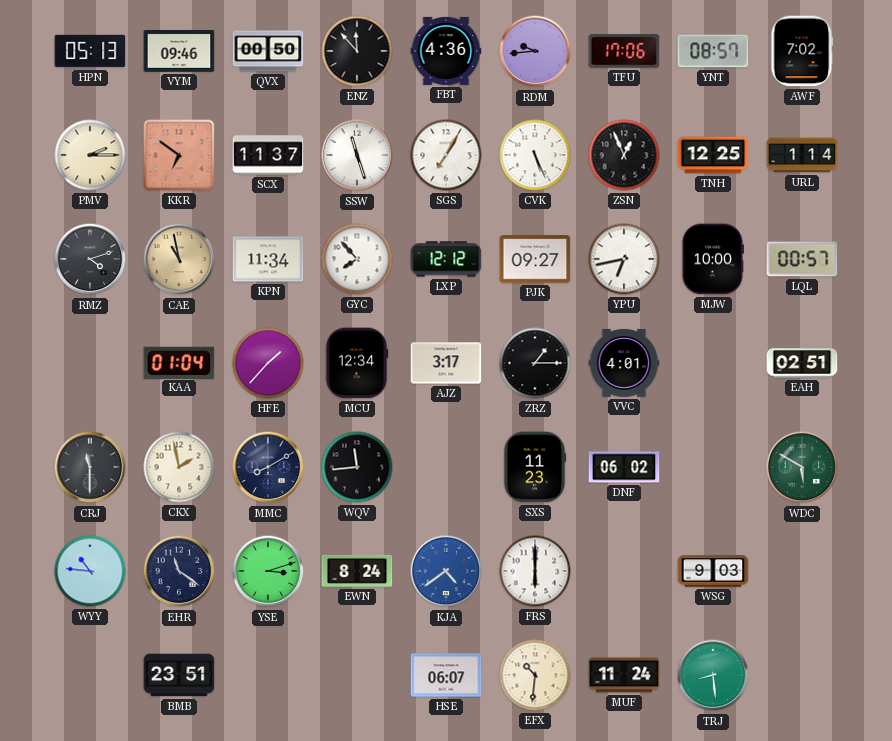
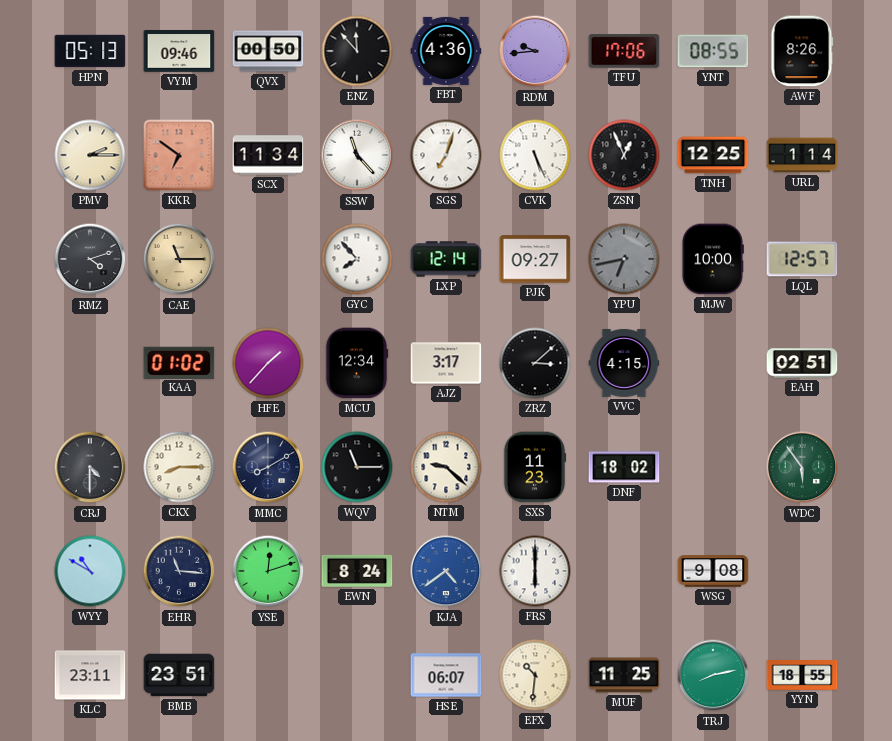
YNT: 08:57 -> 08:55
AWF: 7:02 -> 8:26
SCX: 11:37 -> 11:34
SSW: 11:27 -> 11:23
SGS: 7:05 -> 7:03
CAE: 10:58 -> 11:15
KPN: 11:34 -> none
LXP: 12:12 -> 12:14
YPU dial: white -> grey
LQL: 00:57 -> 12:57
KAA: 01:04 -> 01:02
ZRZ: 1:15 -> 3:08
VVC: 4:01 -> 4:15
CRJ: 11:30 -> 4:30
CKX: 1:58 -> 8:15
WQV: 11:44 -> 11:15
NTM: none -> 9:22
DNF: 06:02 -> 18:02
WDC: 5:50 -> 5:54
WYY: 10:46 -> 10:50
EHR: 11:21 -> 11:16
YSE: 3:12 -> 12:12
WSG: 9:03 -> 9:08
KLC: none -> 23:11
MUF: 11:24 -> 11:25
TRJ: 8:29 -> 8:13
YYN: none -> 18:55
